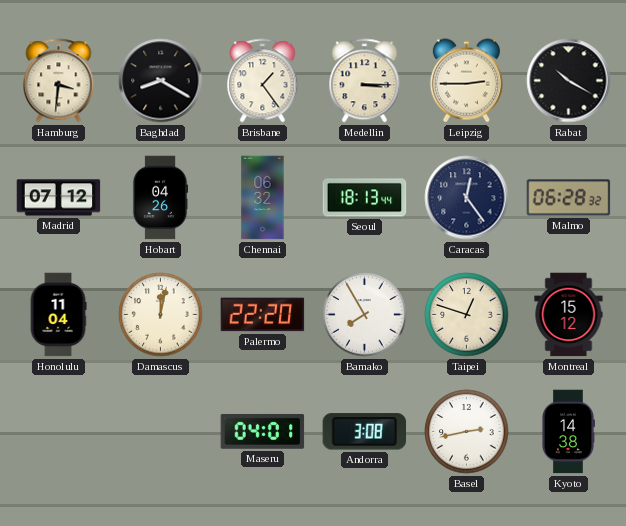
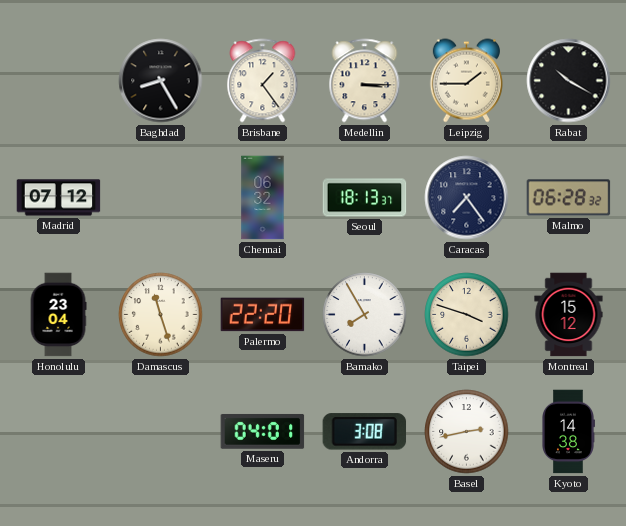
Hamburg: 3:31 -> none
Baghdad: 8:20 -> 8:25
Leipzig: 2:45 -> 1:45
Hobart: 04:26 -> none
Seoul: 18:13:44 -> 18:13:37
Caracas: 12:24 -> 7:24
Honolulu: 11:04 -> 23:04
Damascus: 12:02 -> 11:27
Taipei: 12:48 -> 3:48
